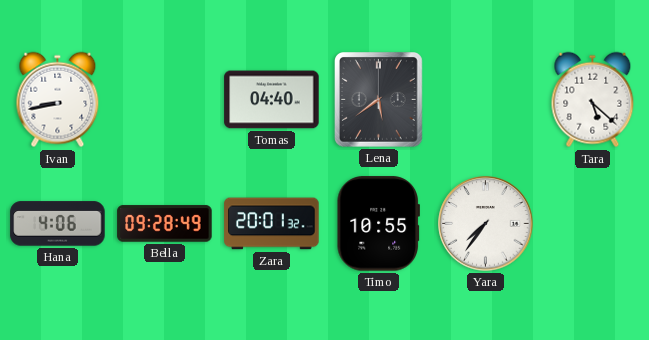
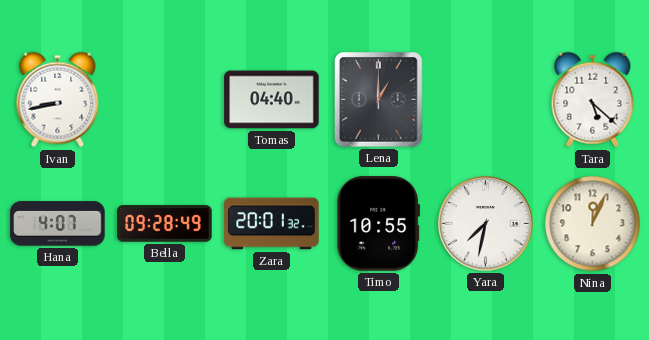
Lena: 5:39 -> 1:00
Hana: 4:06 -> 4:07
Yara: 7:36 -> 7:32
Nina: none -> 12:04
